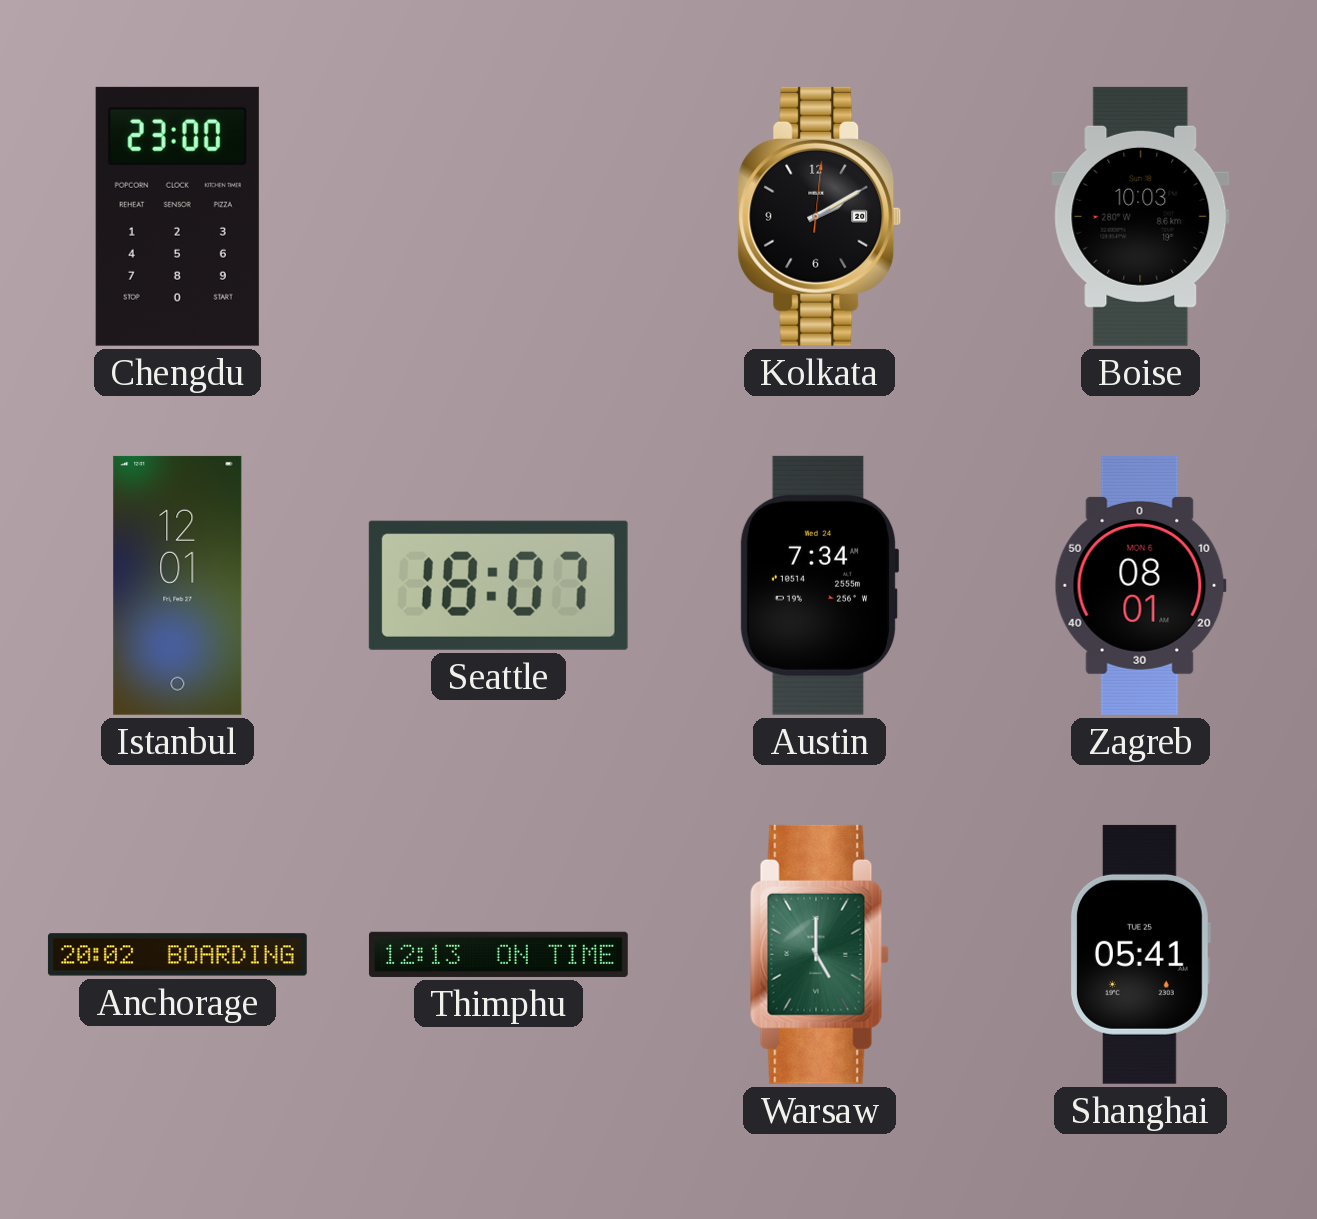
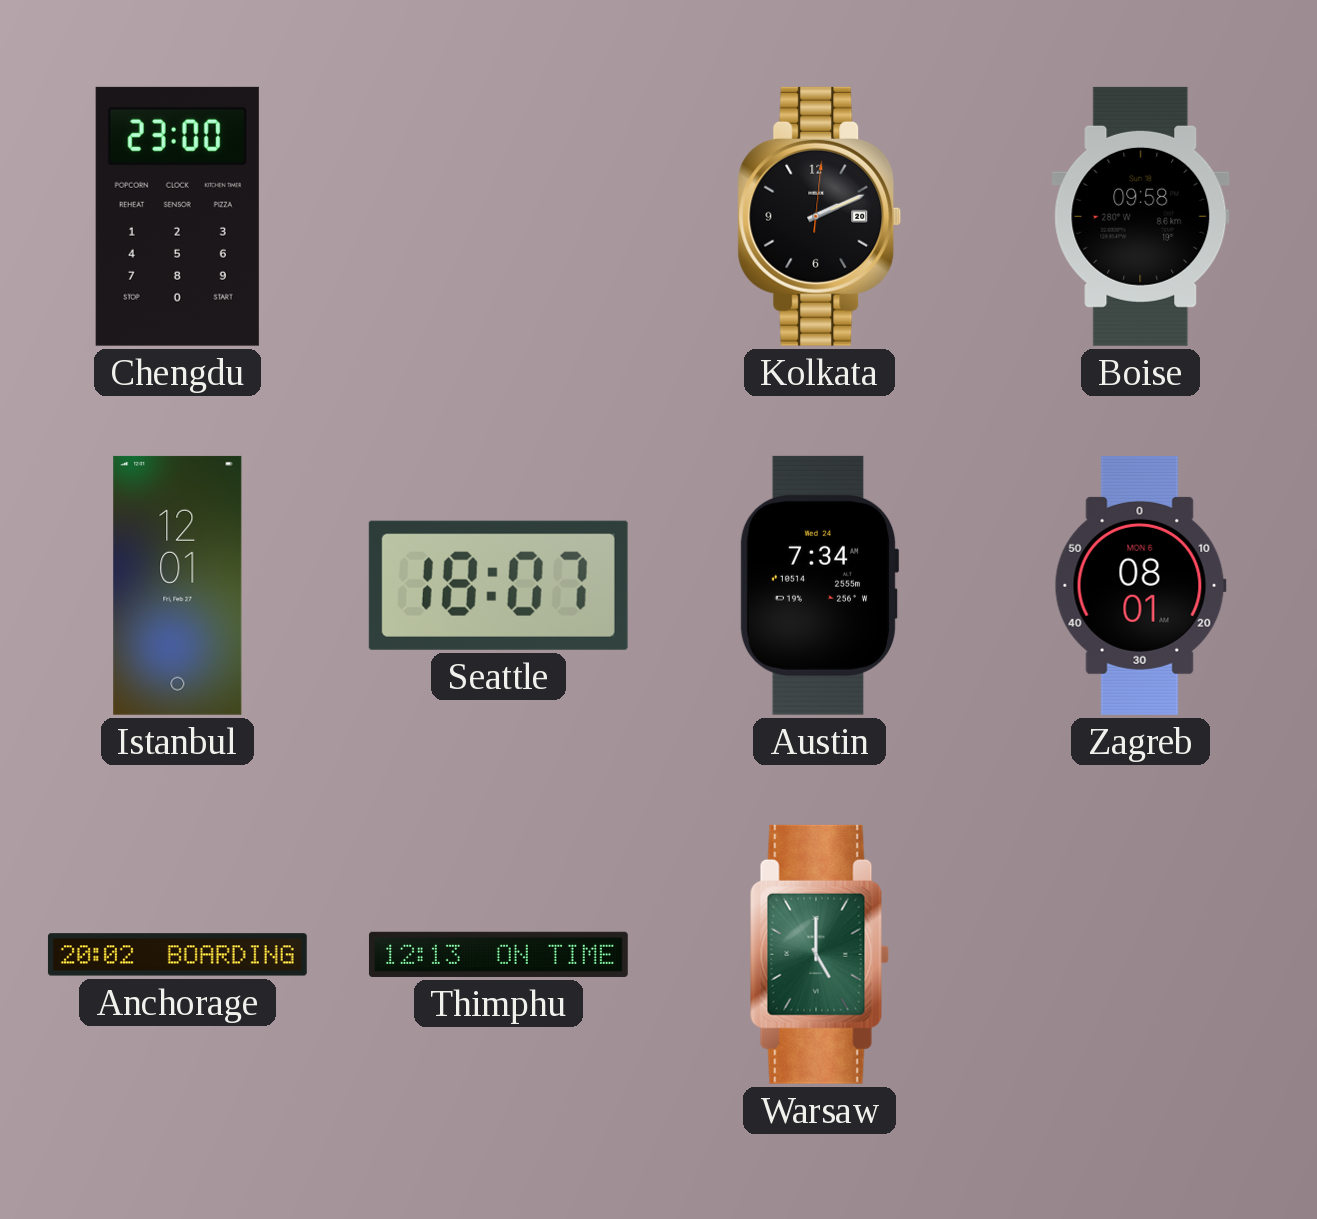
Kolkata: 2:10 -> 2:11
Boise: 10:03 -> 09:58
Shanghai: 05:41 -> none
